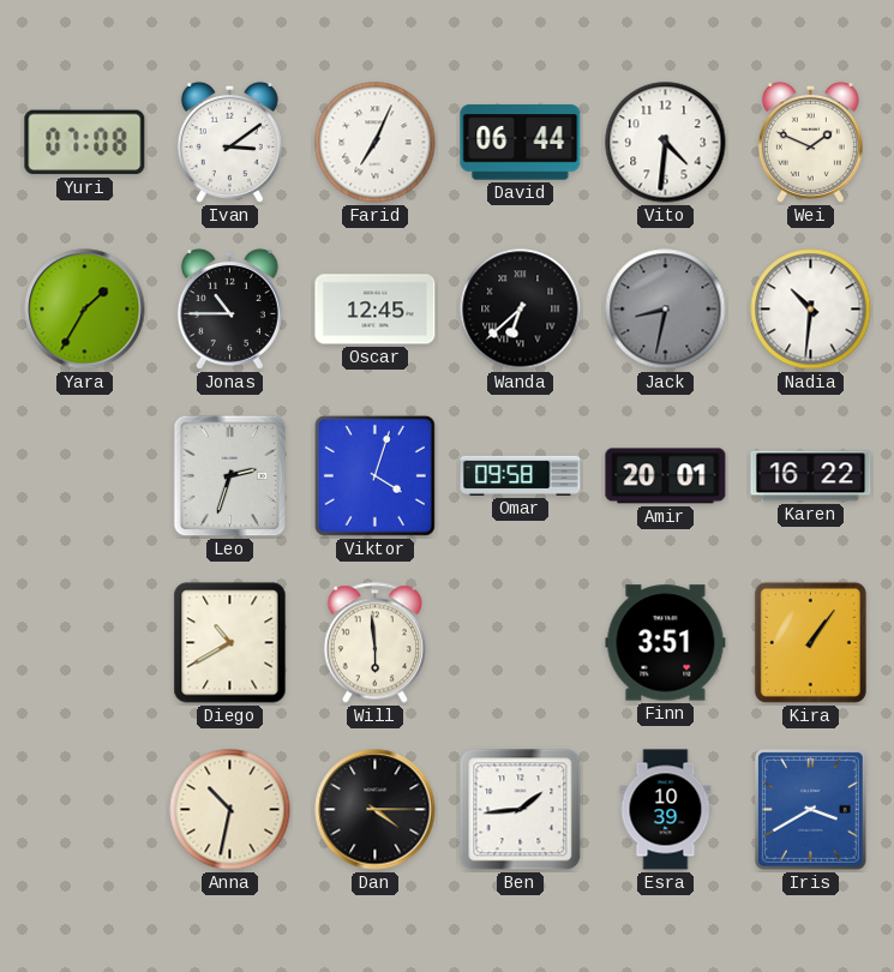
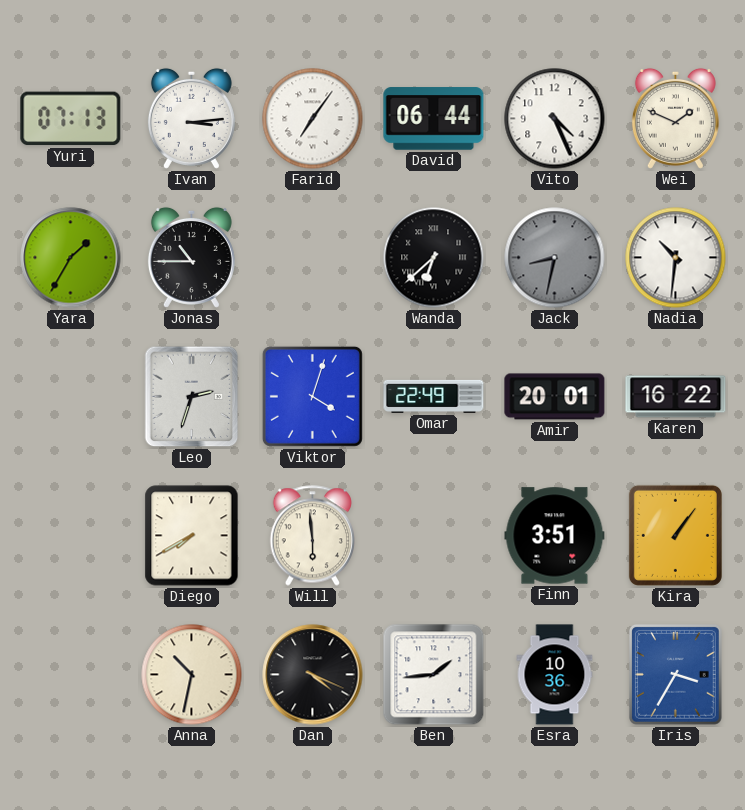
Yuri: 07:08 -> 07:13
Ivan: 3:09 -> 3:14
Farid: 7:04 -> 7:06
Vito: 4:31 -> 4:26
Oscar: 12:45 -> none
Omar: 09:58 -> 22:49
Diego: 10:40 -> 7:40
Dan: 4:15 -> 4:19
Esra: 10:39 -> 10:36
Iris: 3:40 -> 3:35
